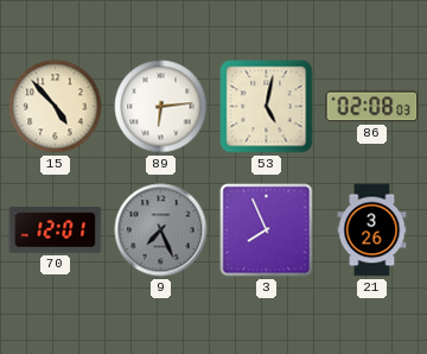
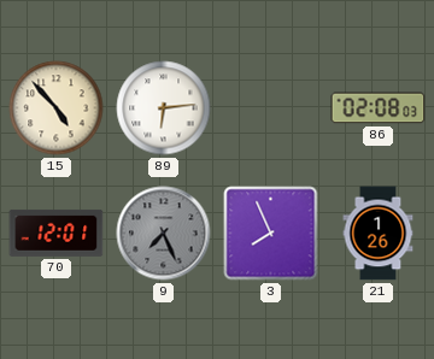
53: 5:02 -> none
21: 3:26 -> 1:26
